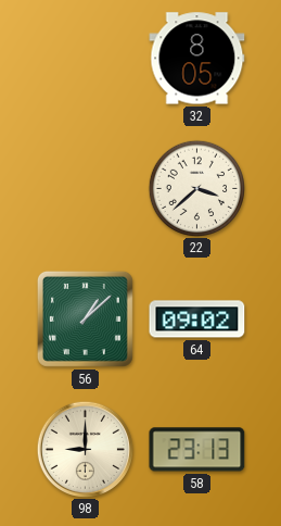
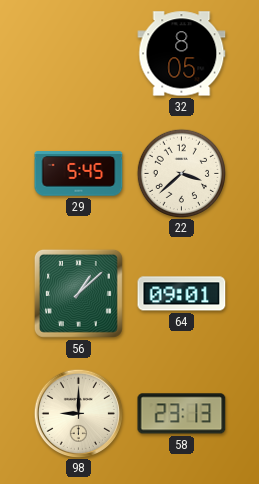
29: none -> 5:45
64: 09:02 -> 09:01
